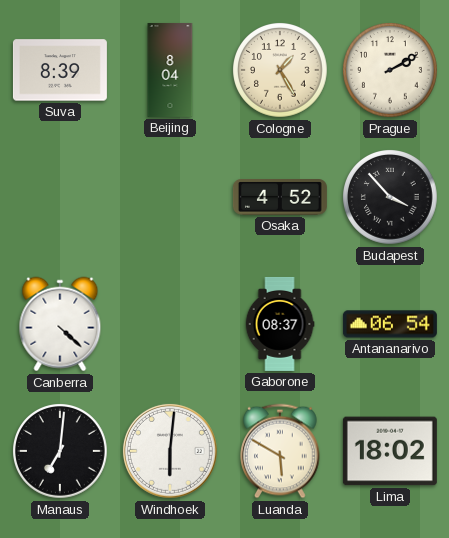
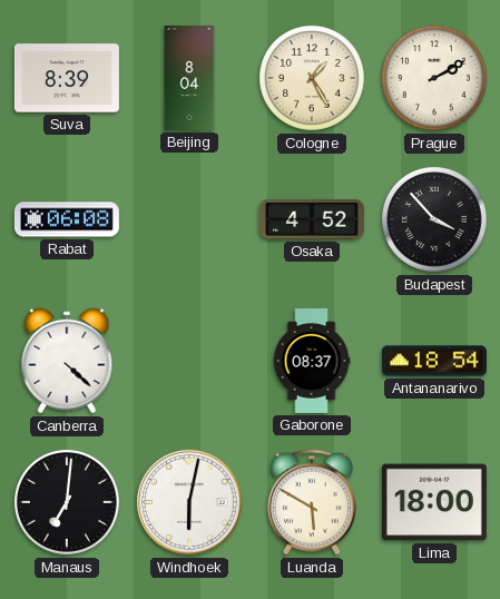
Rabat: none -> 06:08
Antananarivo: 06:54 -> 18:54
Windhoek: 6:01 -> 6:02
Lima: 18:02 -> 18:00
